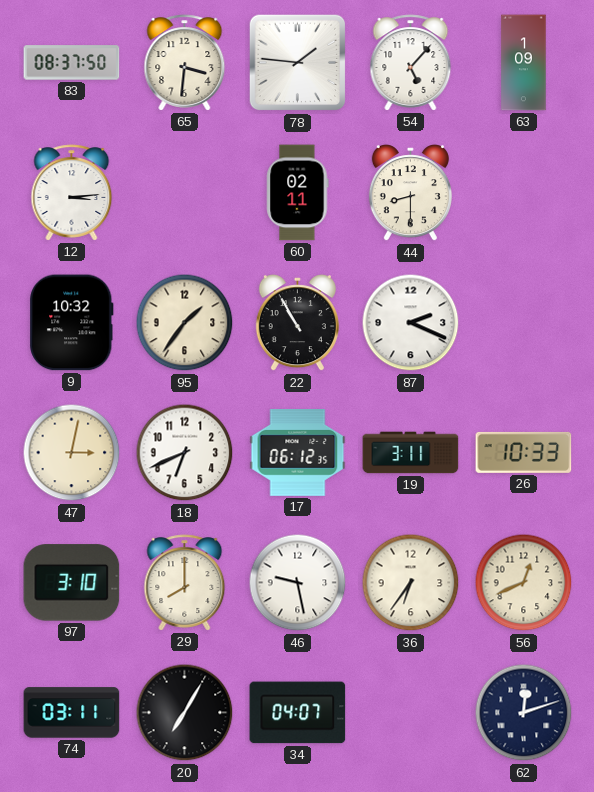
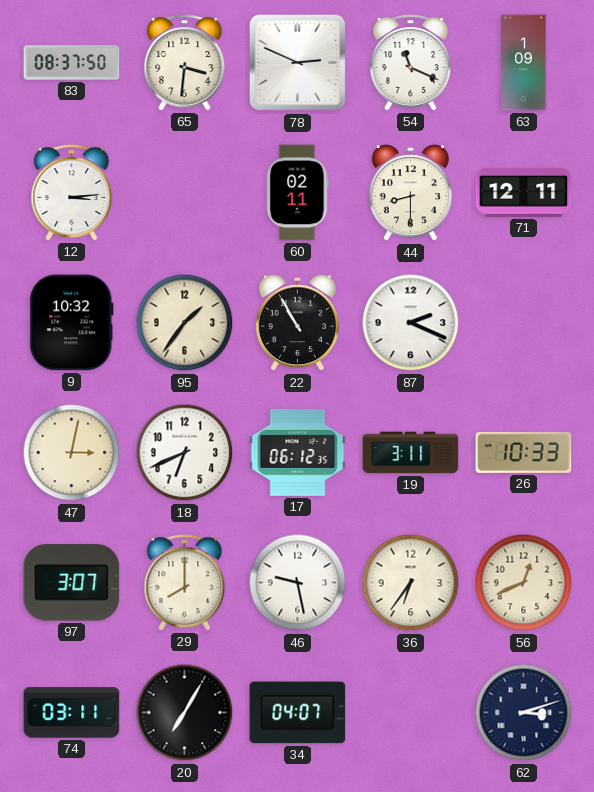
78: 1:46 -> 2:49
54: 5:07 -> 11:19
71: none -> 12:11
97: 3:10 -> 3:07
62: 12:12 -> 3:12
